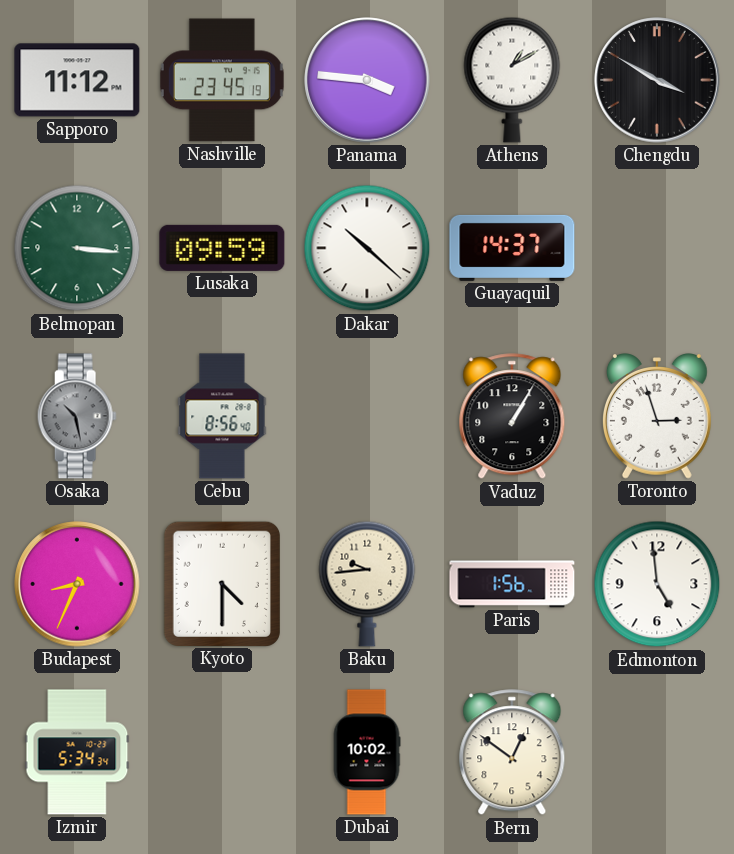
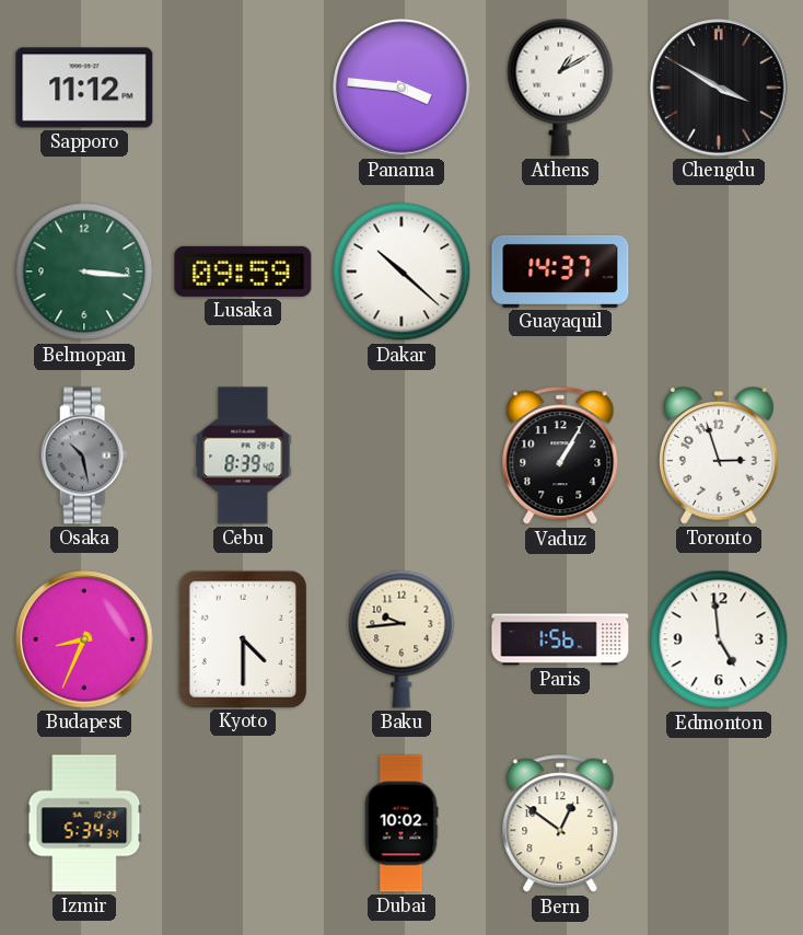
Nashville: 23:45 -> none
Cebu: 8:56 -> 8:39
